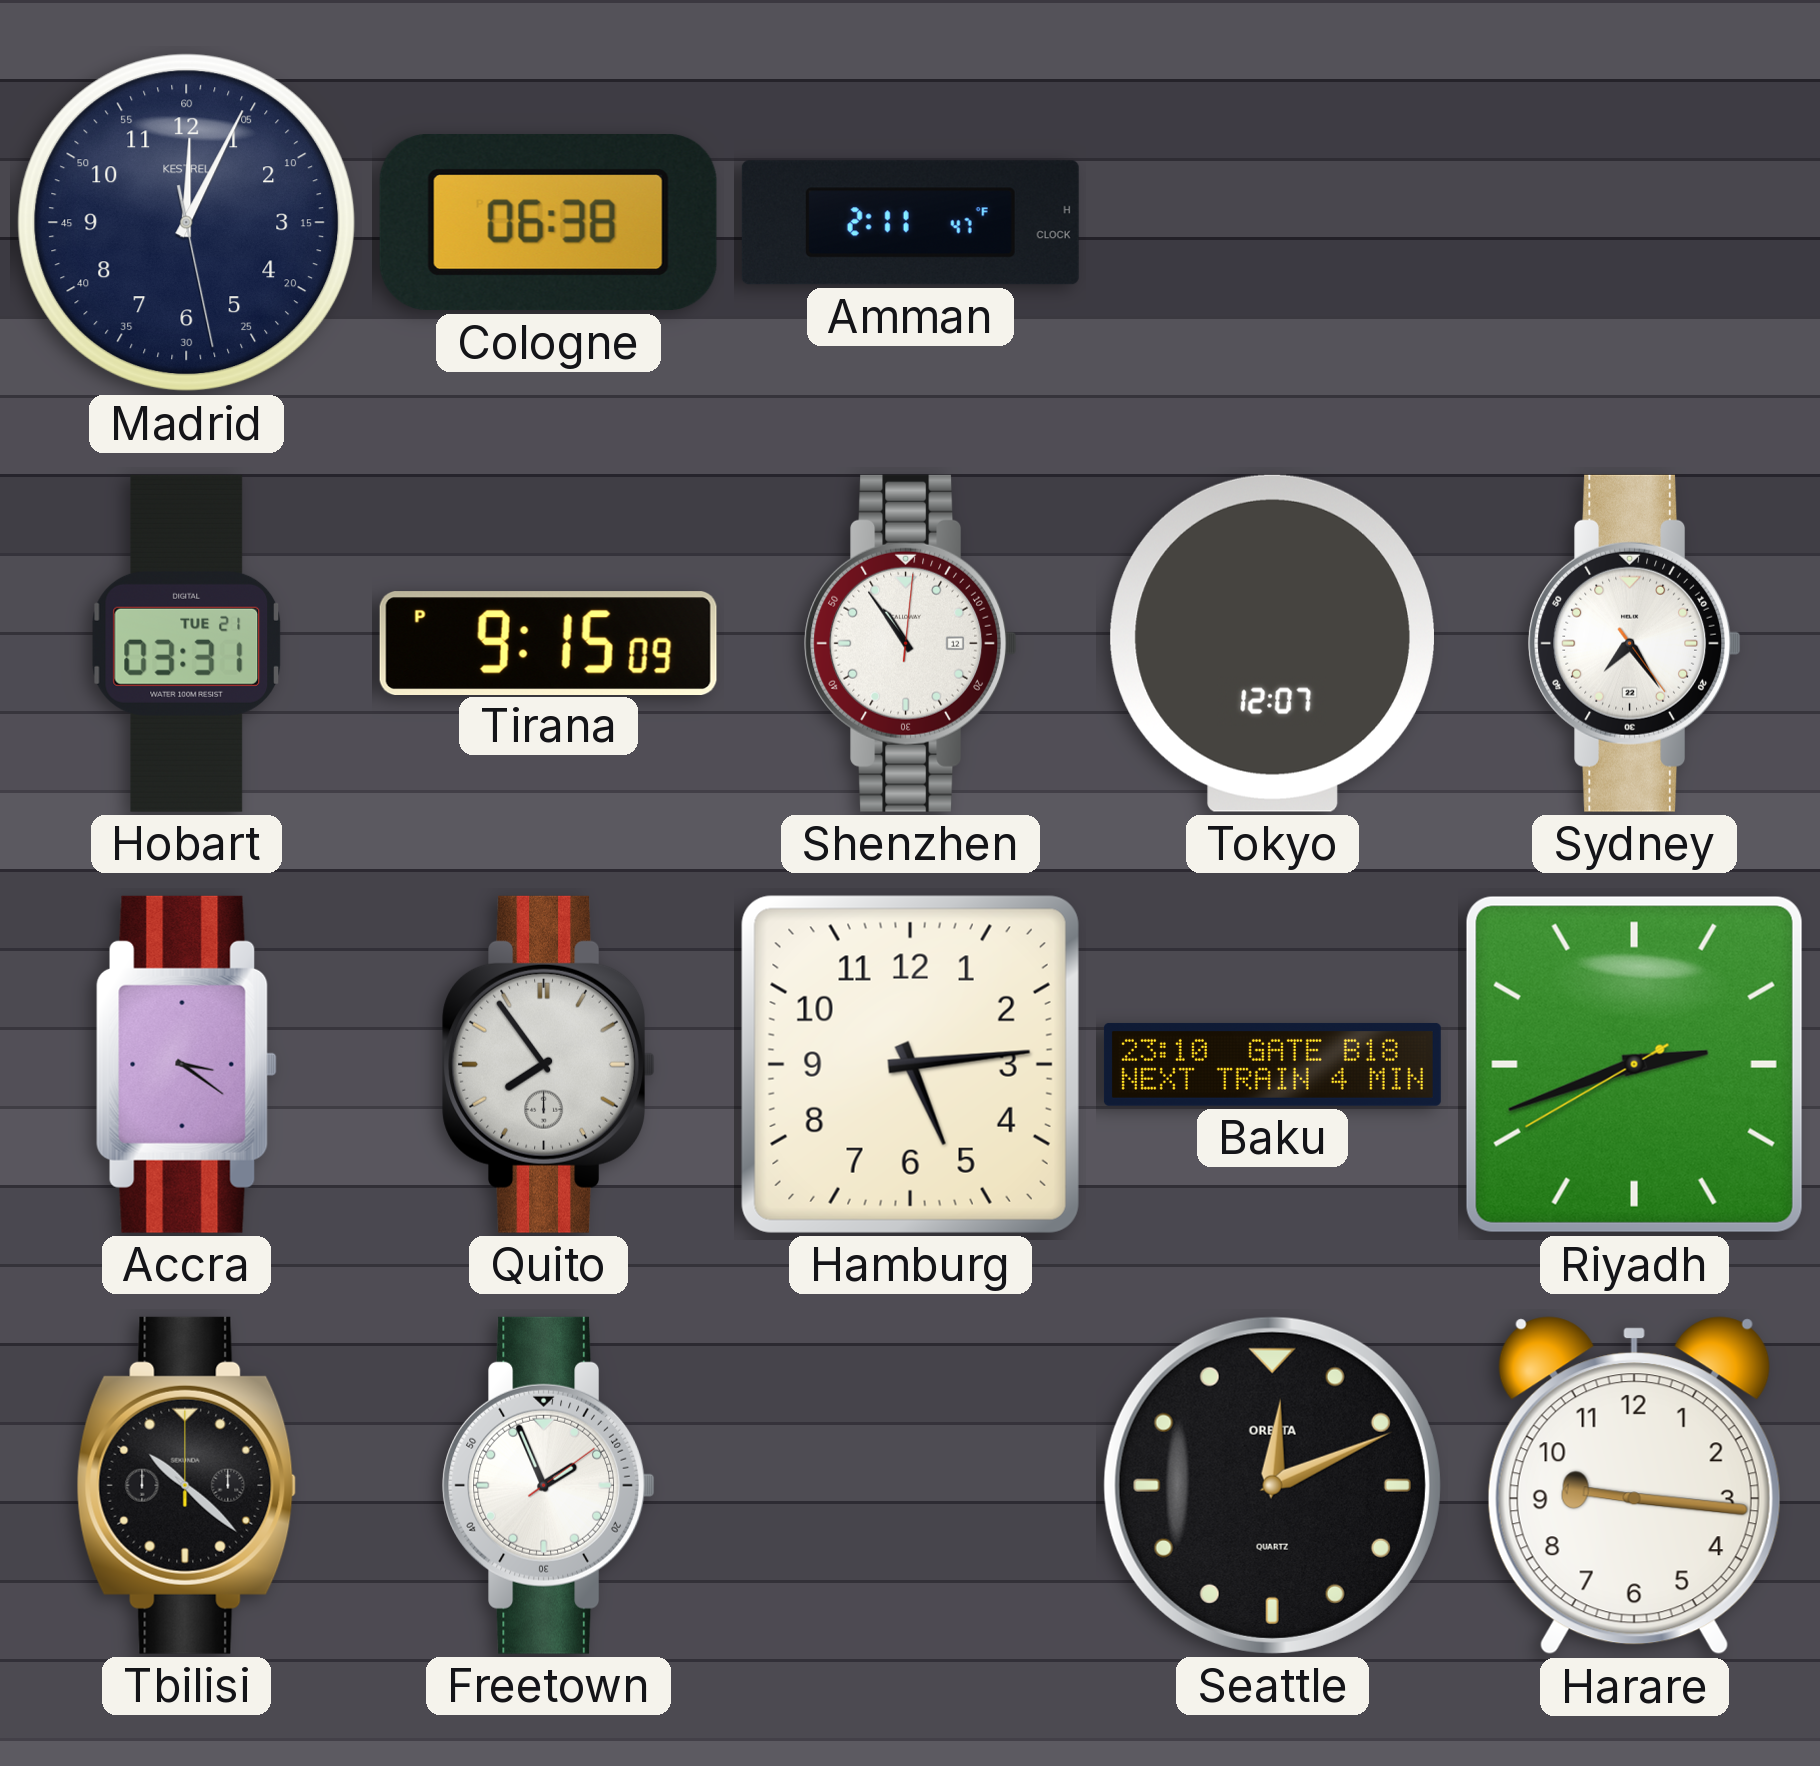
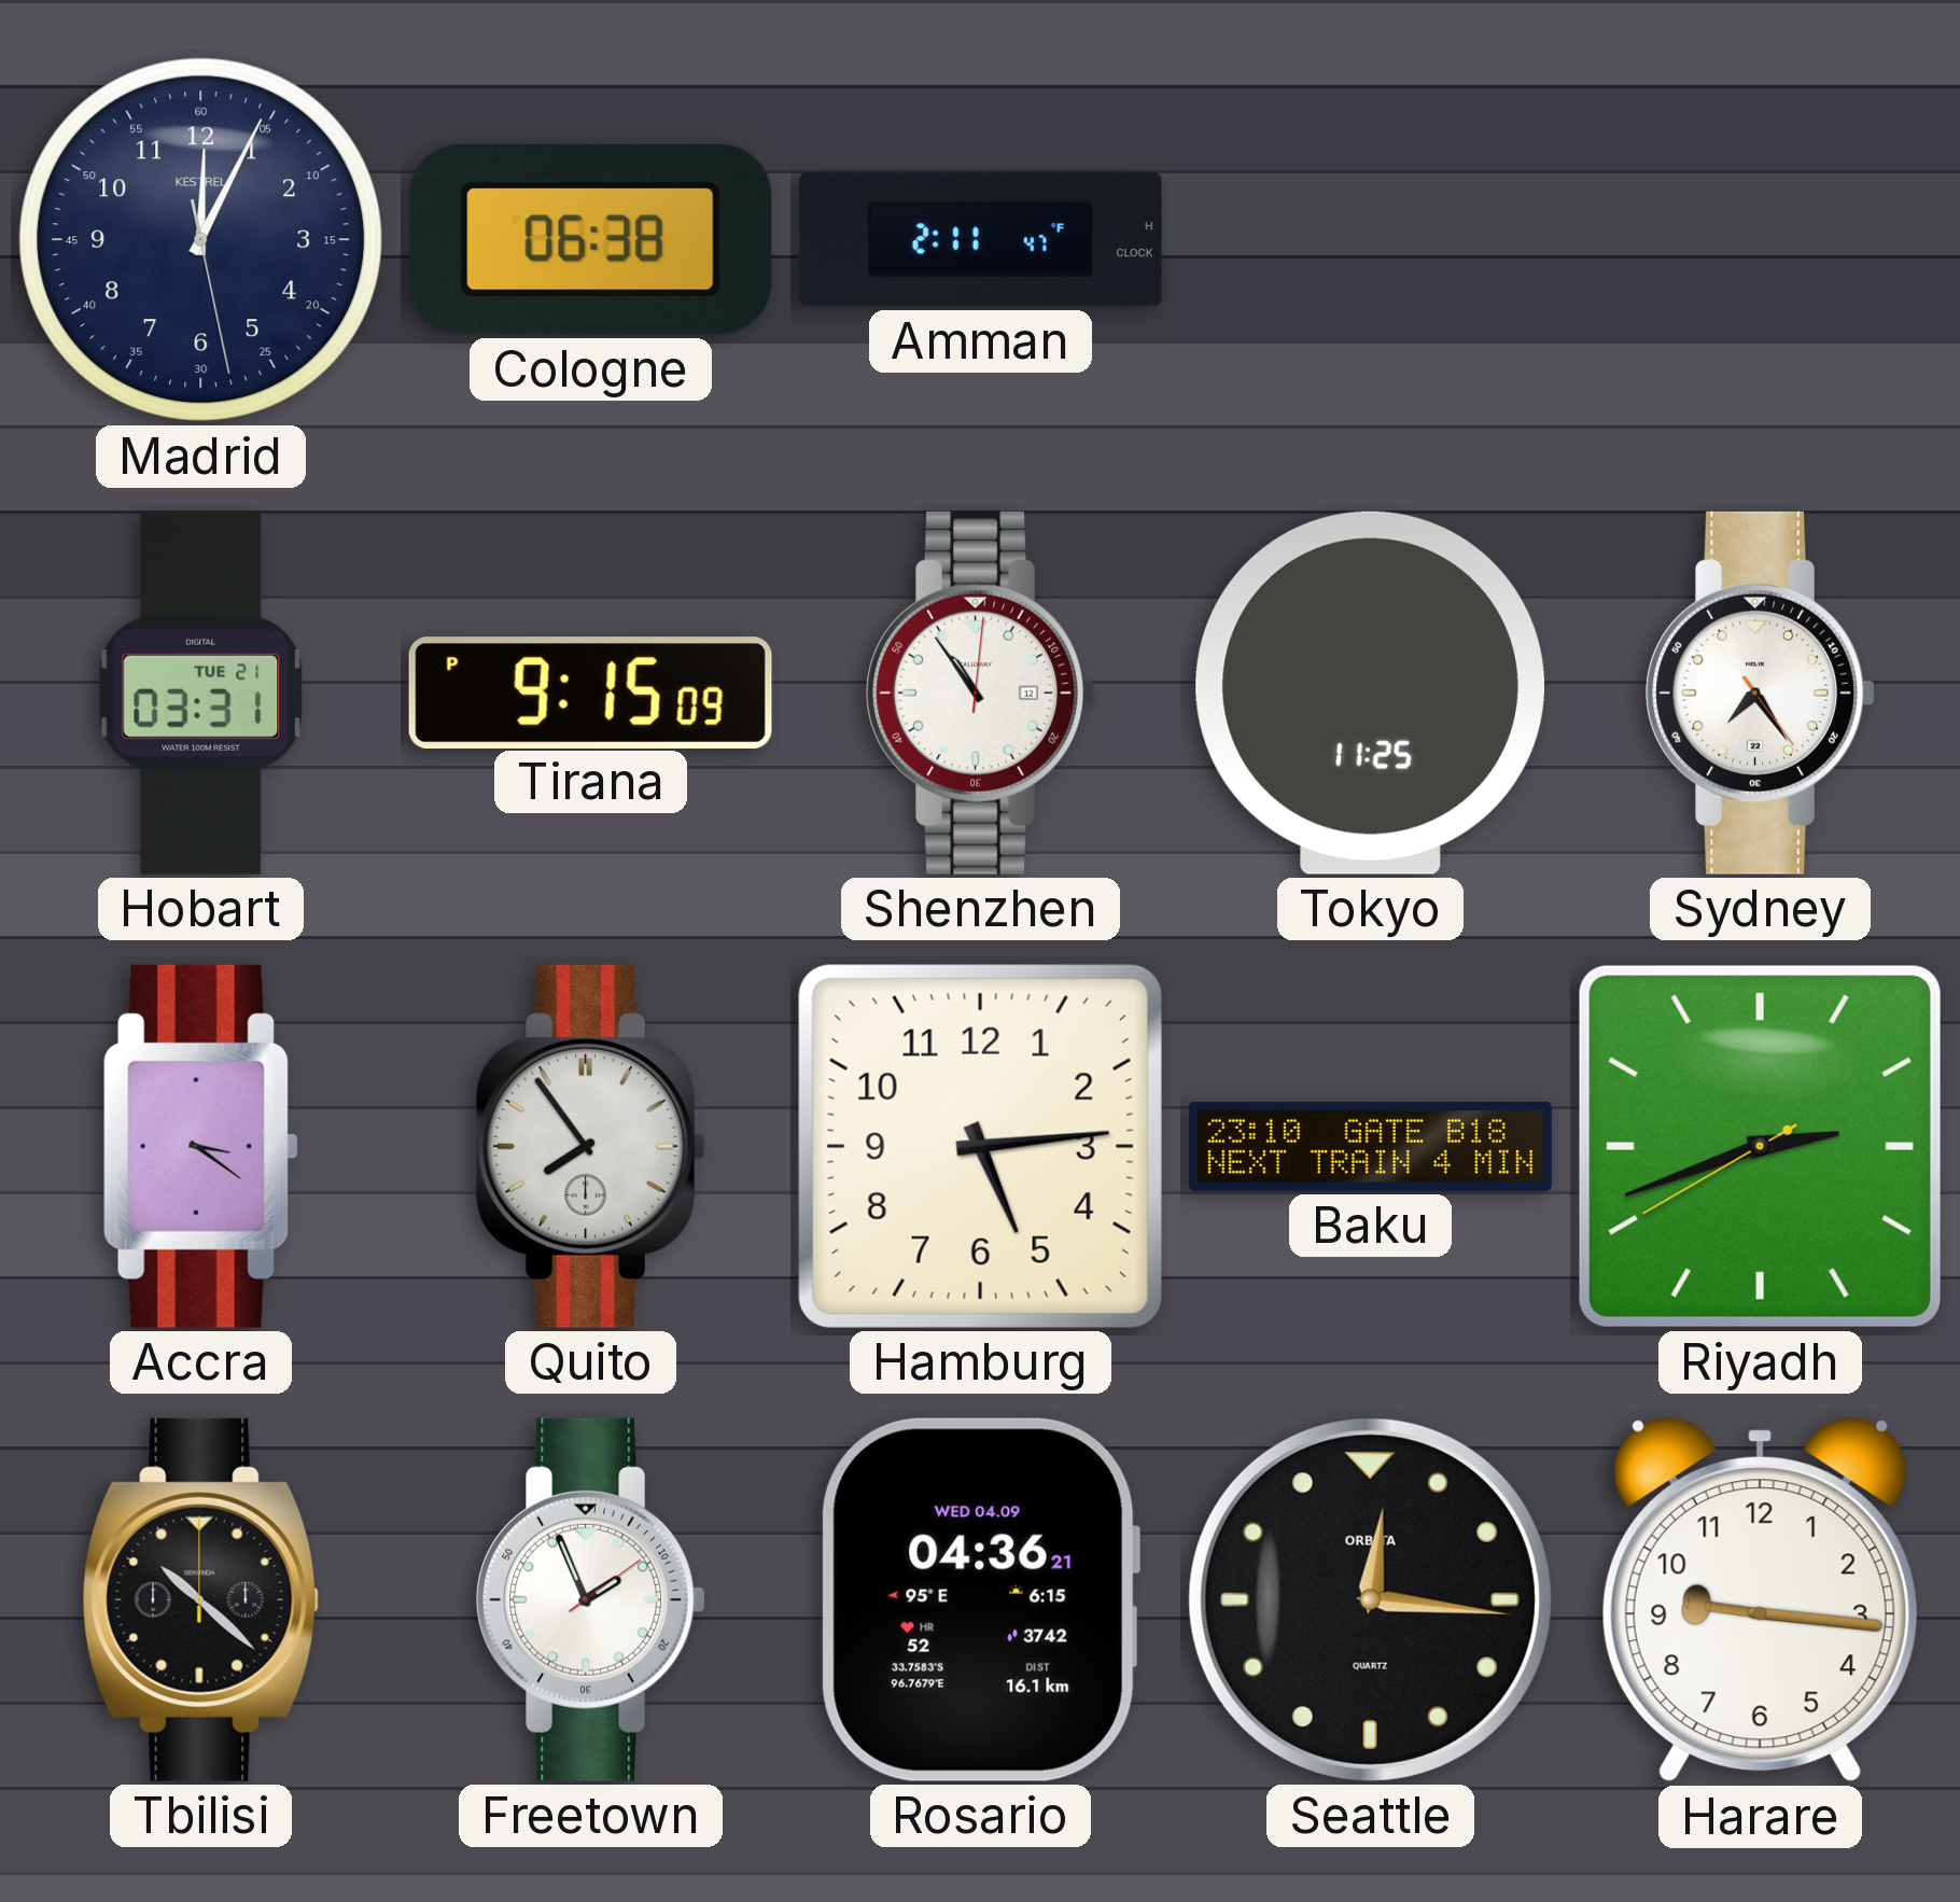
Tokyo: 12:07 -> 11:25
Rosario: none -> 04:36
Seattle: 12:11 -> 12:16
